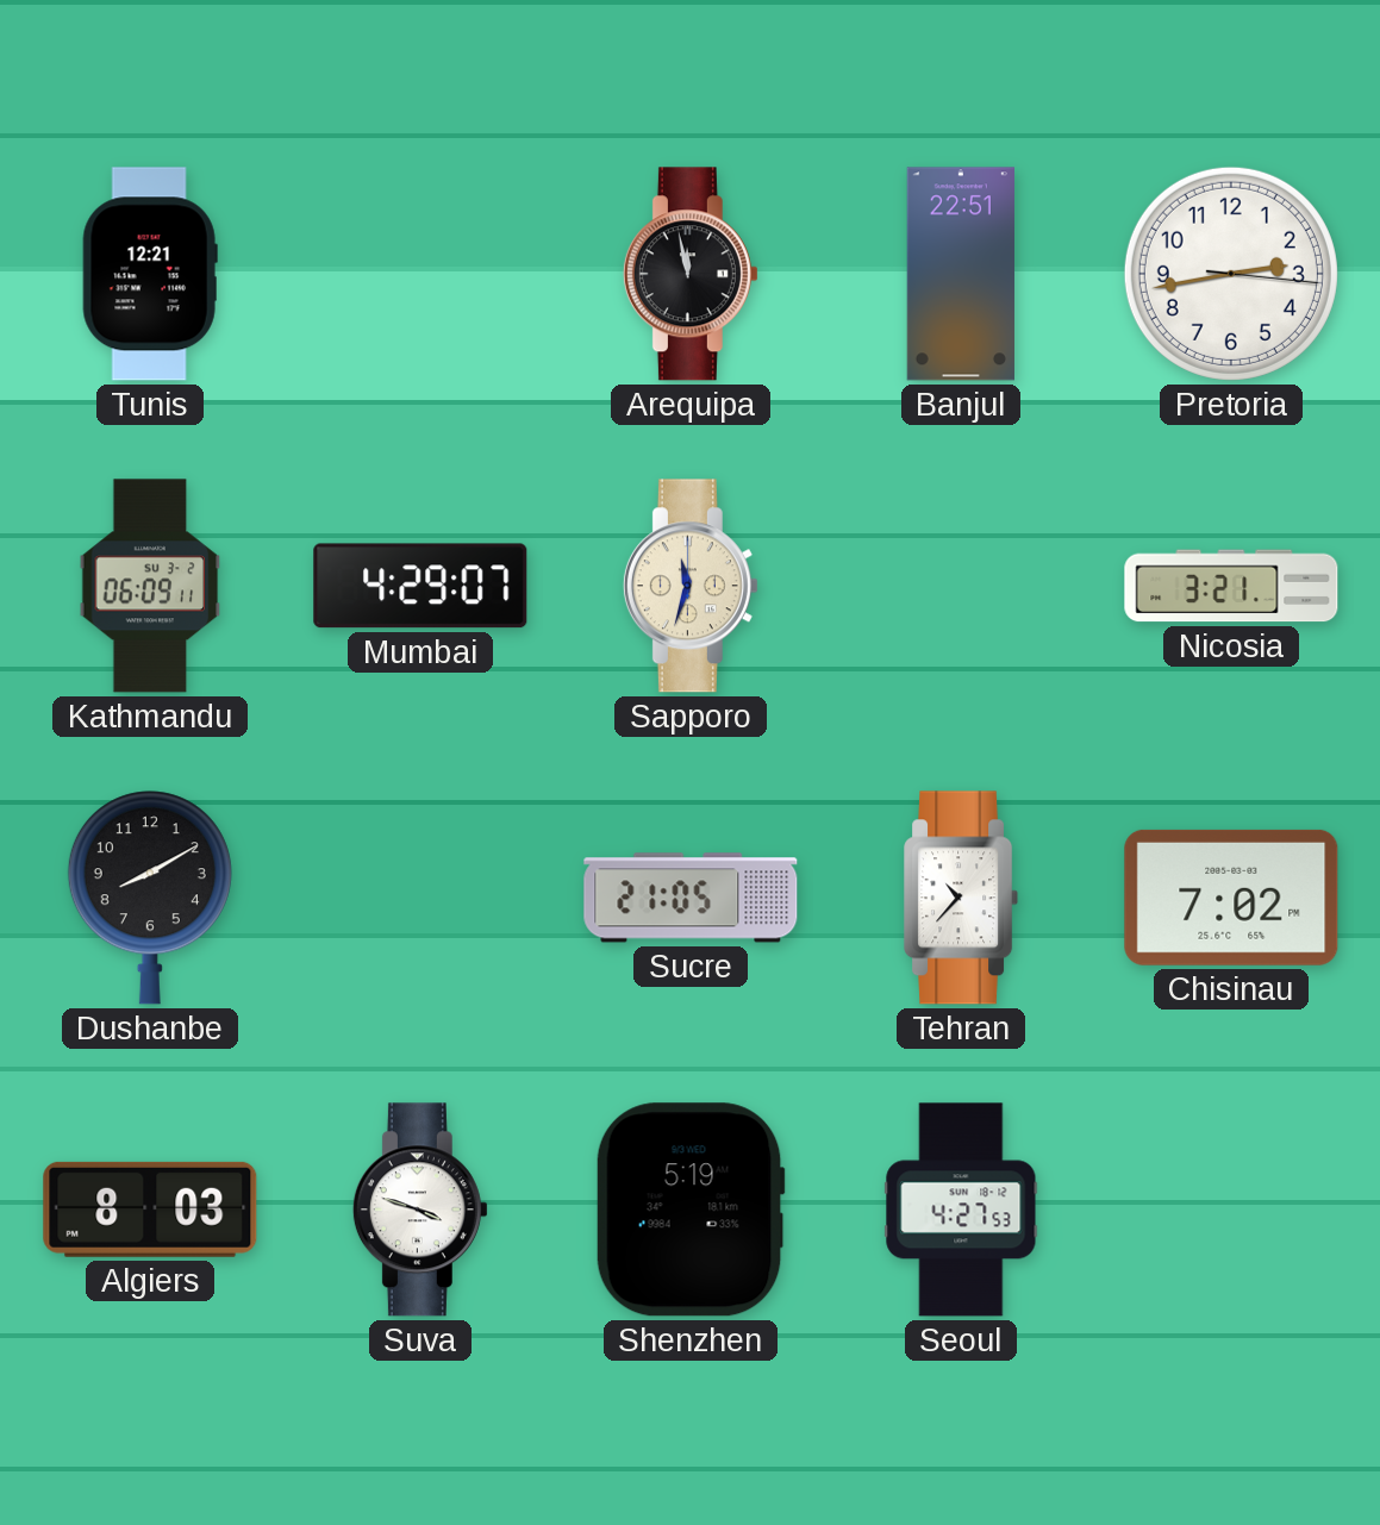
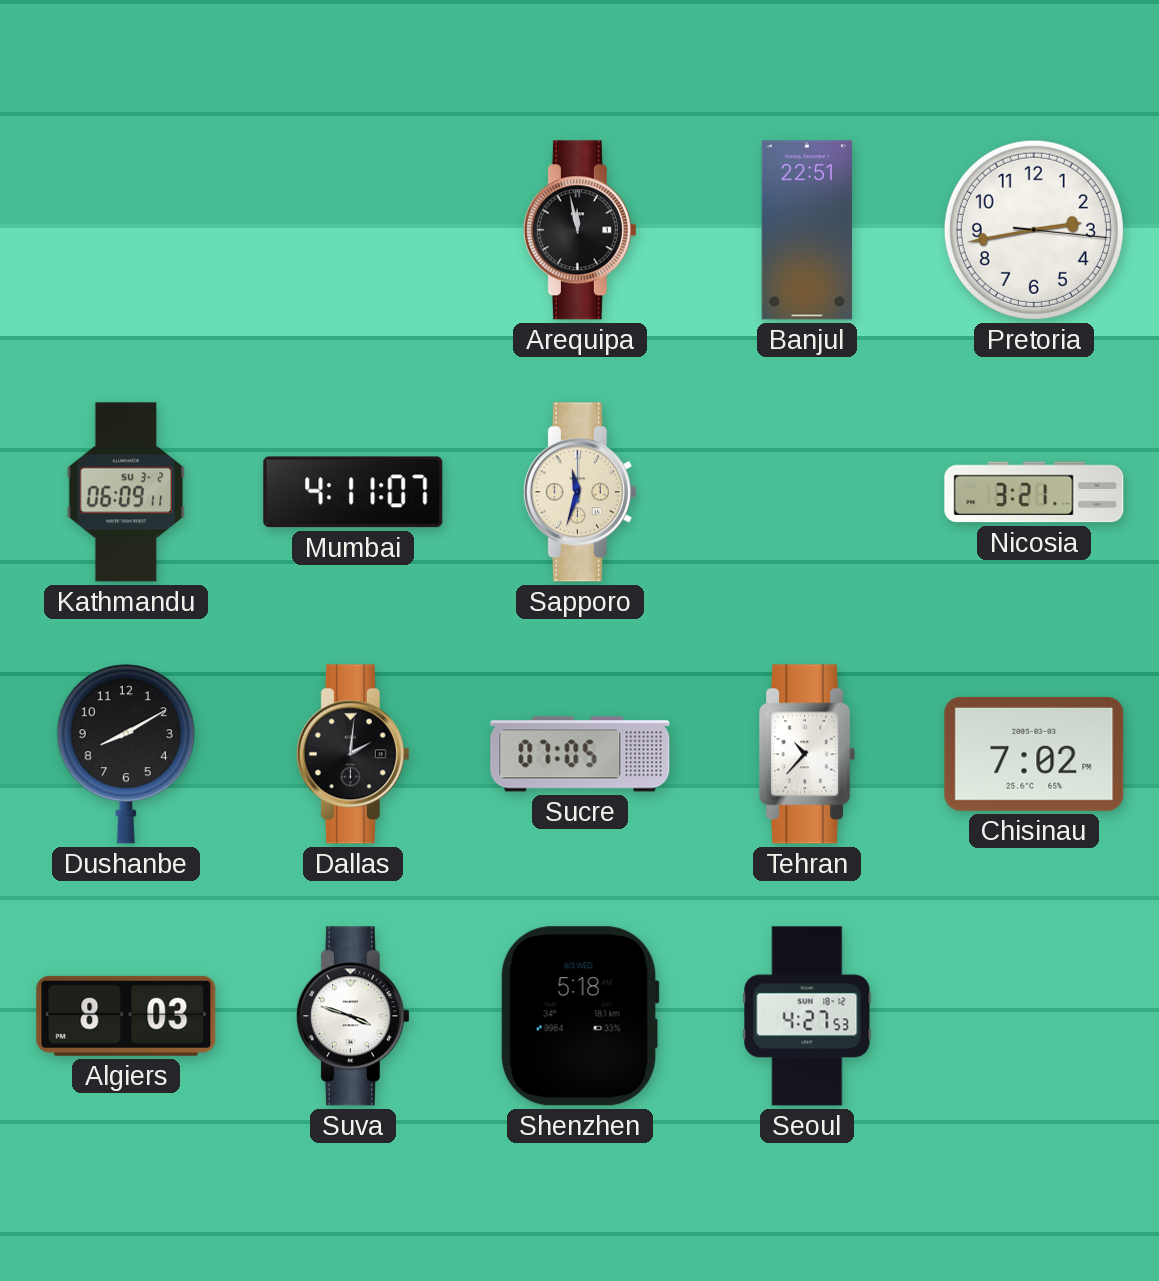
Tunis: 12:21 -> none
Mumbai: 4:29 -> 4:11
Dallas: none -> 2:01
Sucre: 21:05 -> 07:05
Shenzhen: 5:19 -> 5:18
